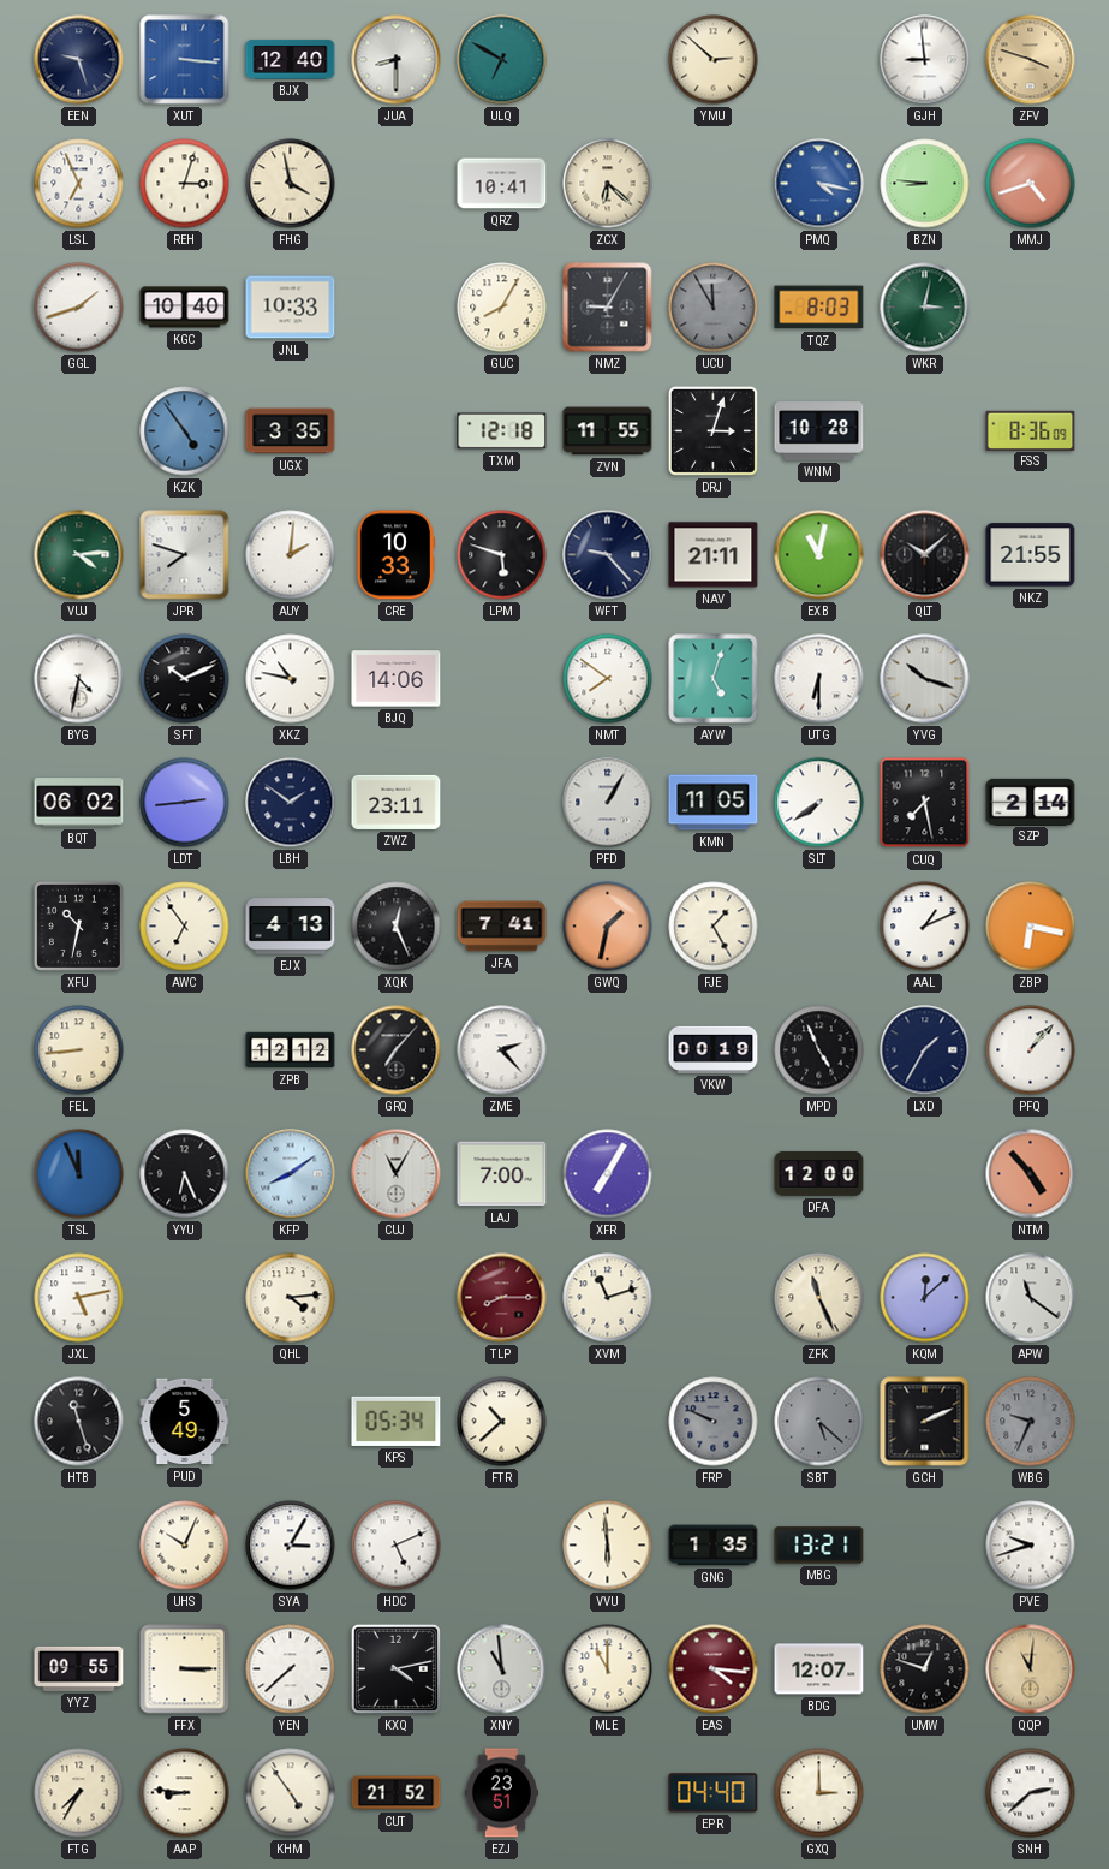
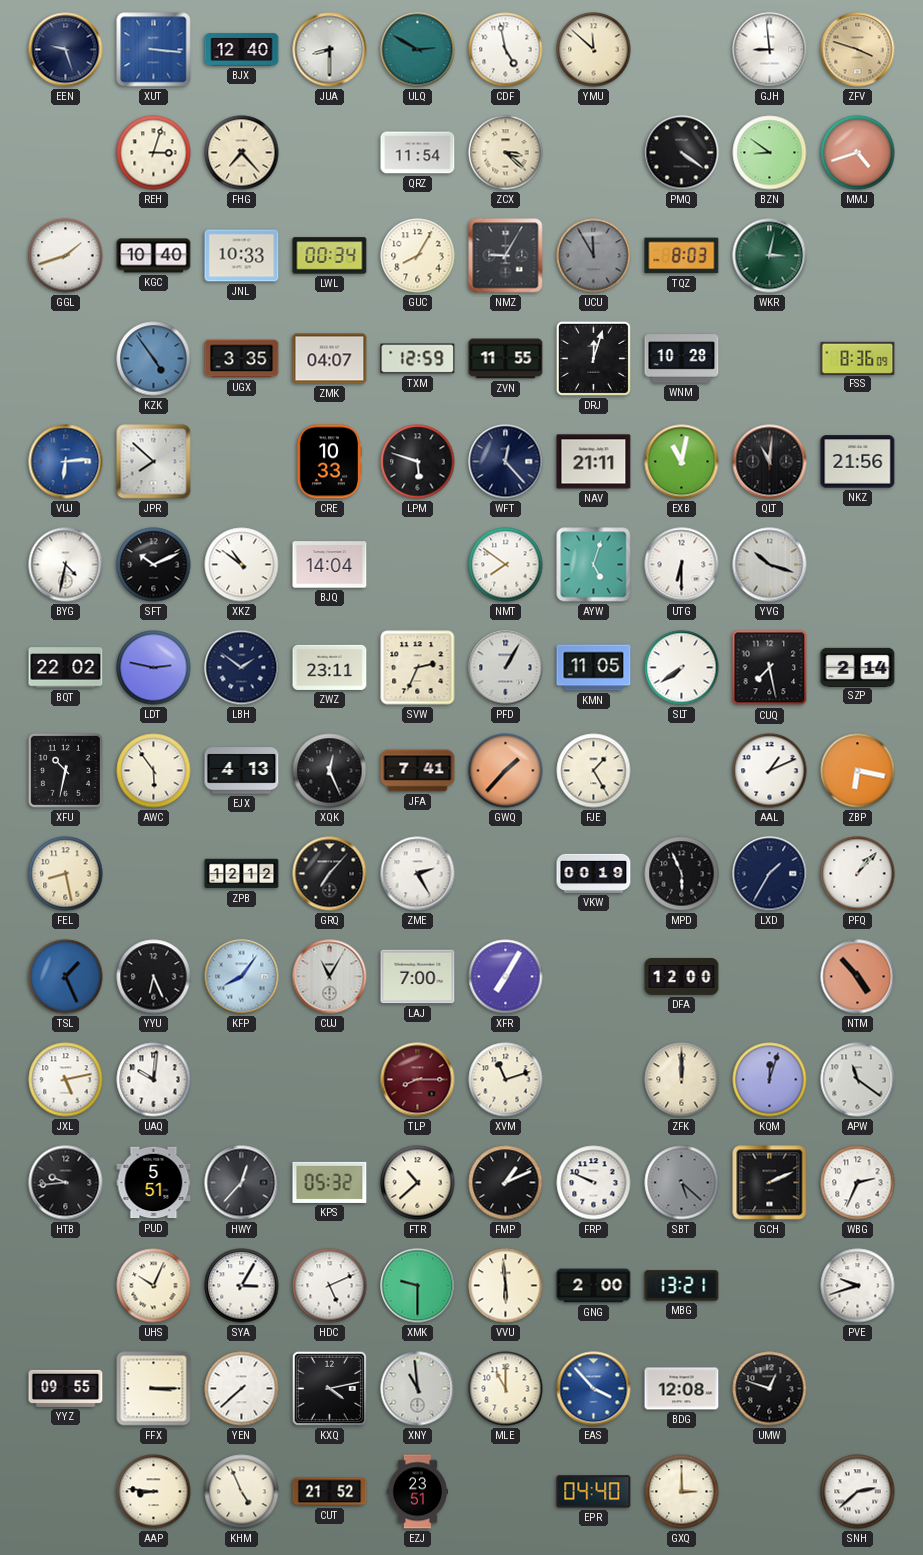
ULQ: 6:50 -> 2:50
CDF: none -> 4:58
YMU: 2:52 -> 11:52
LSL: 6:56 -> none
FHG: 3:58 -> 7:23
QRZ: 10:41 -> 11:54
ZCX: 6:22 -> 3:22
PMQ: 4:17 -> 4:21
PMQ dial: blue -> black
BZN: 8:46 -> 8:51
LWL: none -> 00:34
ZMK: none -> 04:07
TXM: 12:18 -> 12:59
DRJ: 3:03 -> 12:03
VUJ: 4:14 -> 6:14
VUJ dial: green -> blue
JPR: 7:48 -> 7:52
AUY: 2:01 -> none
WFT: 9:23 -> 12:23
QLT: 10:08 -> 11:01
NKZ: 21:55 -> 21:56
XKZ: 10:47 -> 10:51
BJQ: 14:06 -> 14:04
BQT: 06:02 -> 22:02
LDT: 2:44 -> 2:47
SVW: none -> 2:34
AWC: 6:54 -> 5:54
GWQ: 1:32 -> 1:37
FEL: 8:44 -> 8:28
ZME: 2:23 -> 2:25
MPD: 4:56 -> 5:56
TSL: 11:56 -> 1:26
KFP: 8:09 -> 8:06
UAQ: none -> 10:01
QHL: 4:14 -> none
ZFK: 11:26 -> 12:00
KQM: 12:08 -> 12:03
HTB: 11:27 -> 9:44
PUD: 5:49 -> 5:51
HWY: none -> 12:37
KPS: 05:34 -> 05:32
FMP: none -> 1:11
FRP dial: grey -> white
WBG: 9:34 -> 2:34
WBG dial: grey -> white
XMK: none -> 9:30
GNG: 1:35 -> 2:00
EAS: 4:16 -> 3:53
EAS dial: burgundy -> blue
BDG: 12:07 -> 12:08
QQP: 11:01 -> none
FTG: 7:35 -> none
KHM: 4:54 -> 4:56
